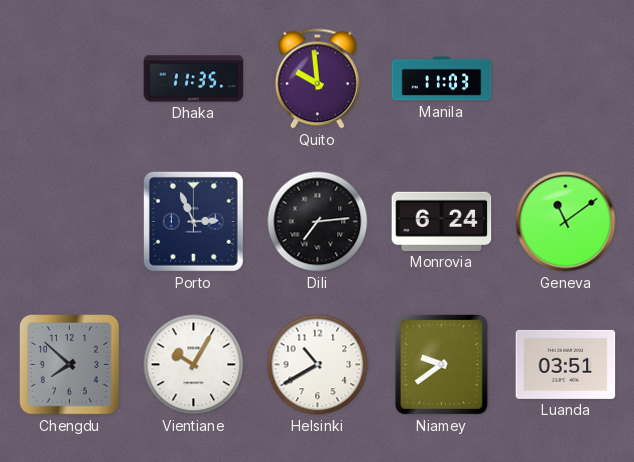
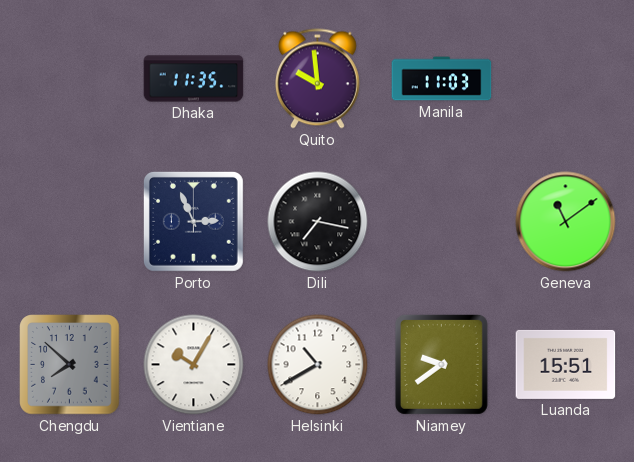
Dili: 7:14 -> 7:17
Monrovia: 6:24 -> none
Luanda: 03:51 -> 15:51
